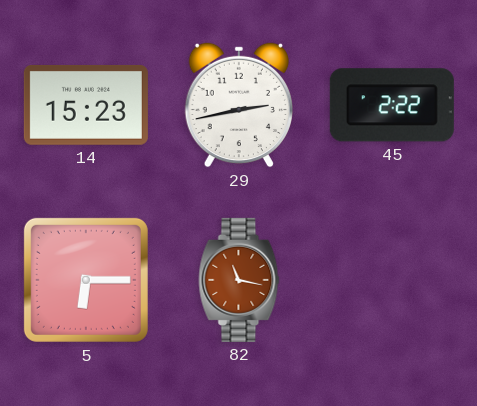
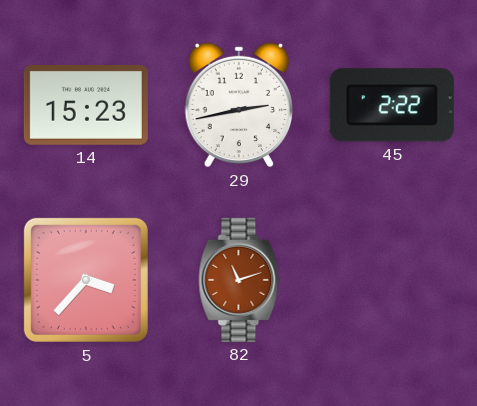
5: 6:15 -> 3:37
82: 11:17 -> 11:12
